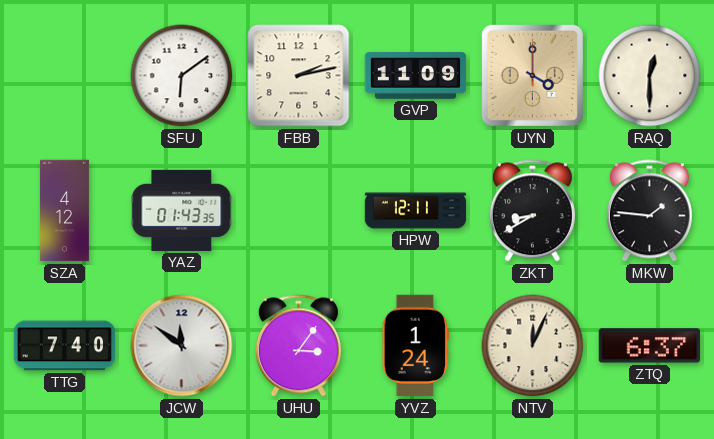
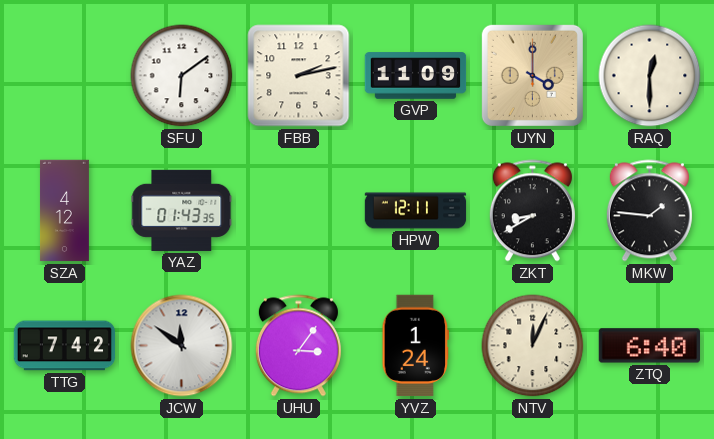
TTG: 7:40 -> 7:42
ZTQ: 6:37 -> 6:40
